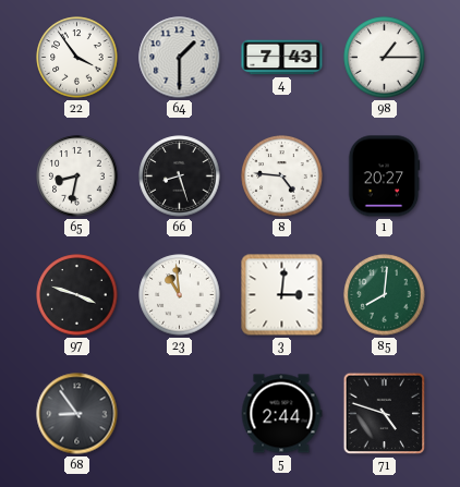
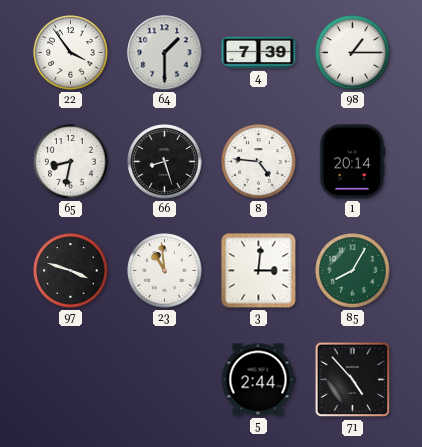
4: 7:43 -> 7:39
1: 20:27 -> 20:14
85: 8:01 -> 8:05
68: 8:54 -> none
71: 4:48 -> 4:53
